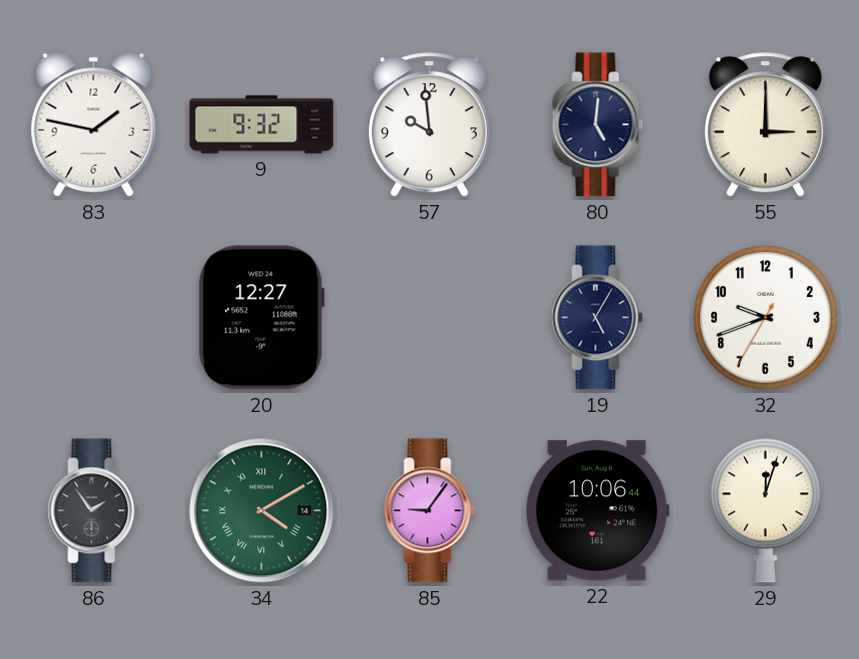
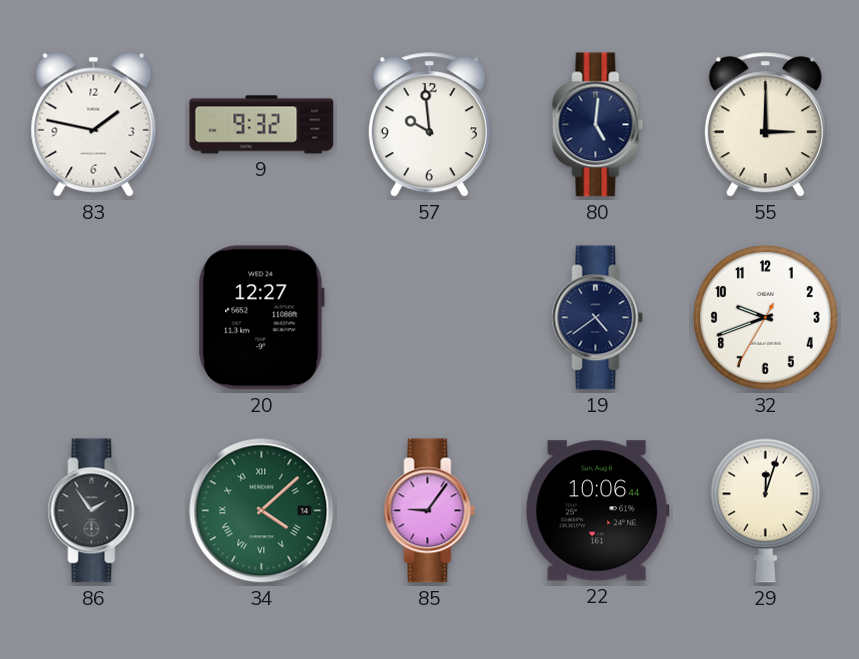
19: 5:05 -> 4:39
34: 4:10 -> 4:08
